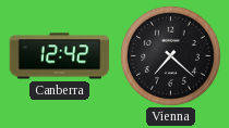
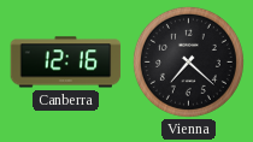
Canberra: 12:42 -> 12:16
